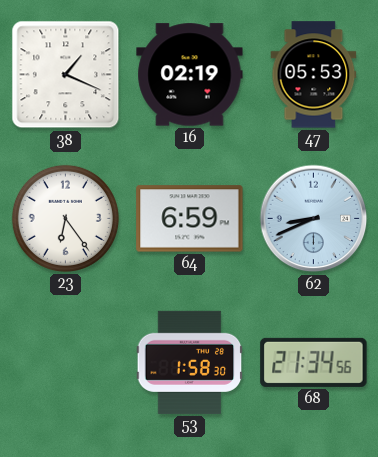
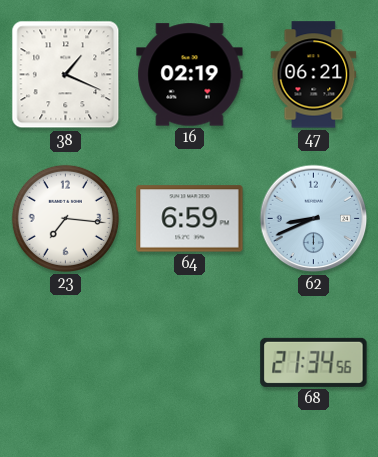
47: 05:53 -> 06:21
23: 6:24 -> 7:16
53: 1:58 -> none
